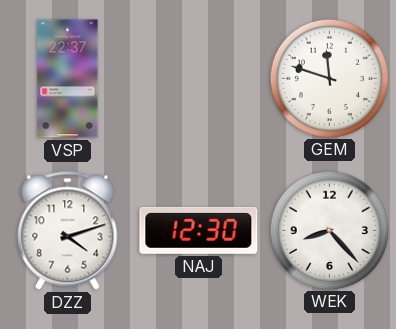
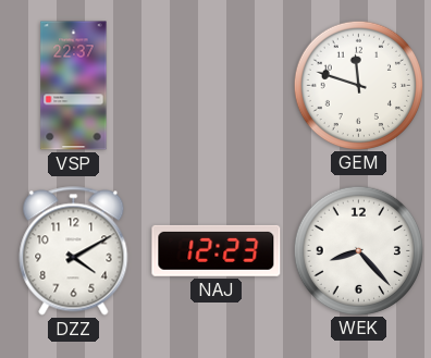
DZZ: 4:12 -> 4:10
NAJ: 12:30 -> 12:23
